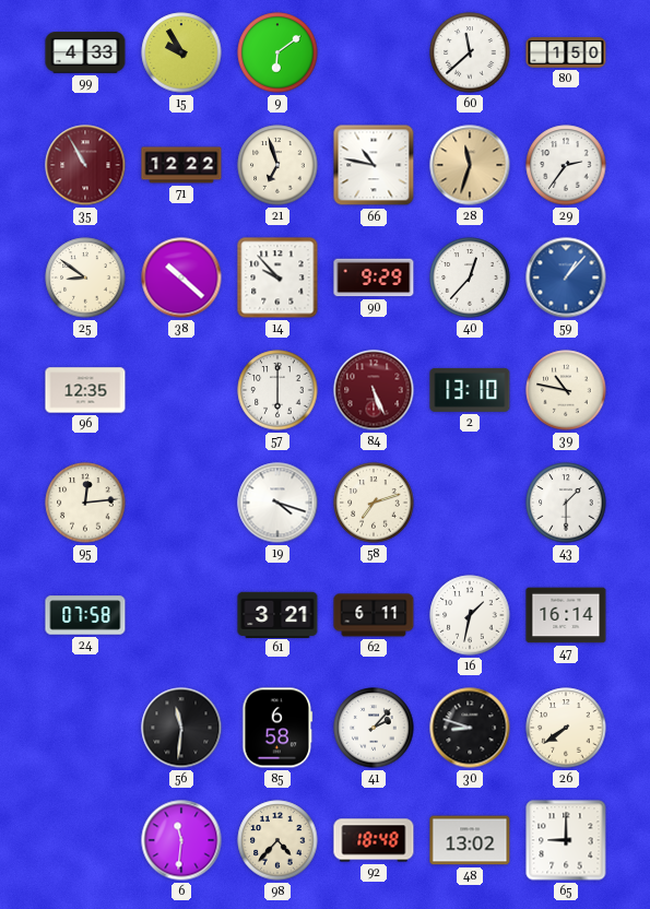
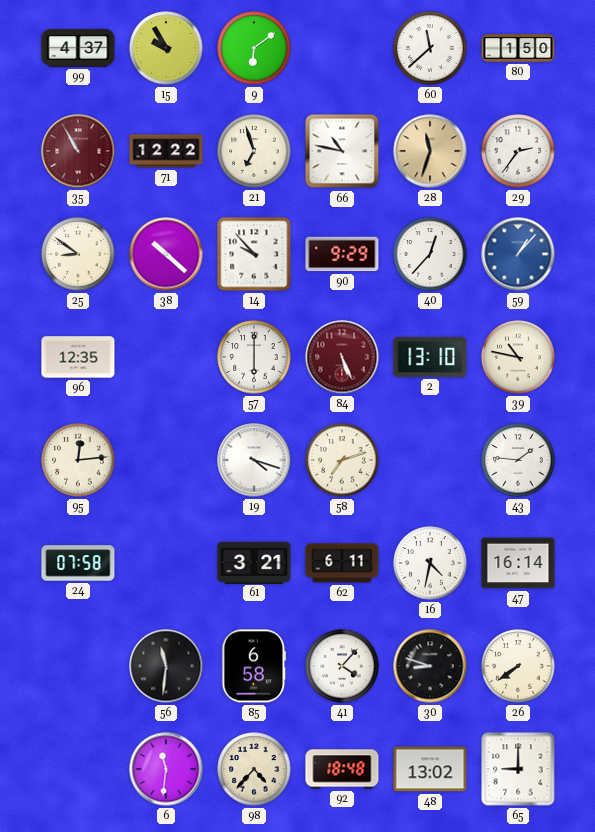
99: 4:33 -> 4:37
43: 1:30 -> 1:46
16: 1:32 -> 4:32
41: 2:07 -> 4:07
